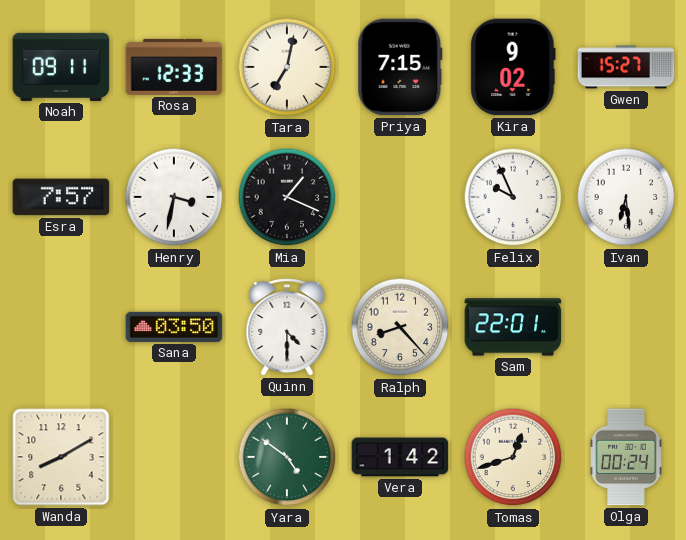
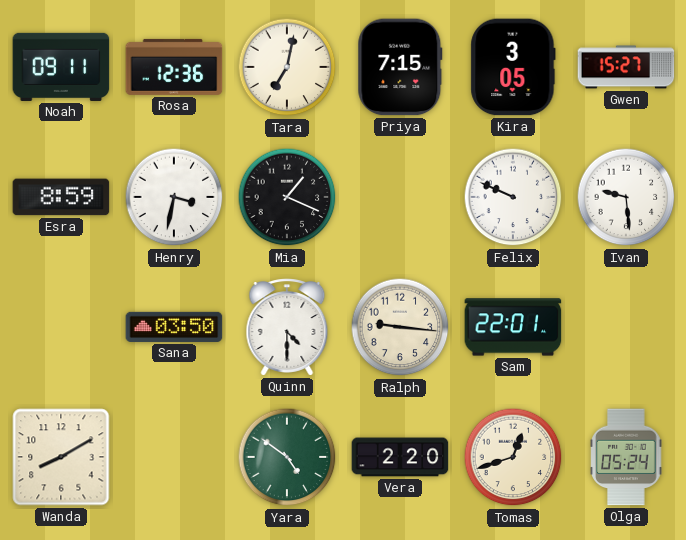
Rosa: 12:33 -> 12:36
Kira: 9:02 -> 3:05
Esra: 7:57 -> 8:59
Felix: 9:56 -> 9:49
Ivan: 6:29 -> 9:29
Ralph: 8:23 -> 9:16
Vera: 1:42 -> 2:20
Olga: 00:24 -> 05:24
